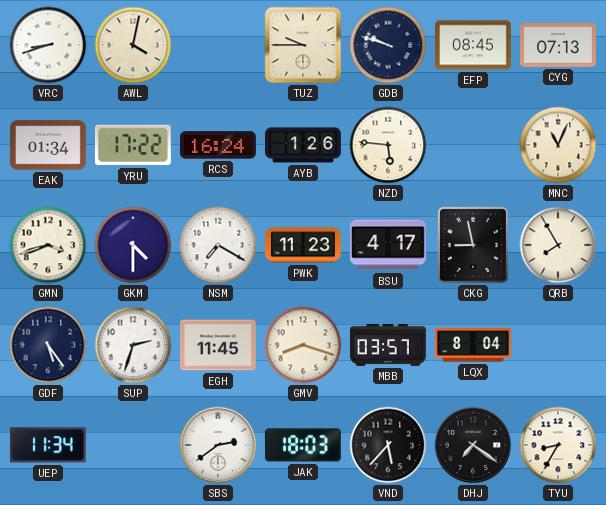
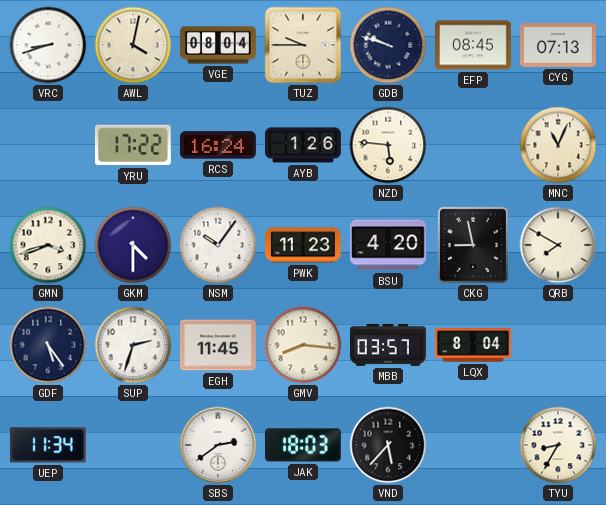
VGE: none -> 08:04
EAK: 01:34 -> none
NSM: 7:20 -> 10:06
BSU: 4:17 -> 4:20
QRB: 7:55 -> 7:50
GMV: 8:18 -> 8:16
DHJ: 7:21 -> none
